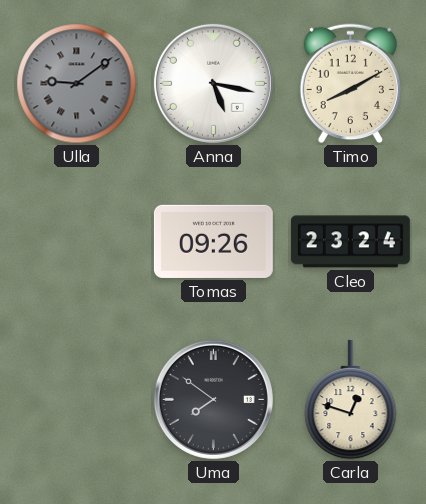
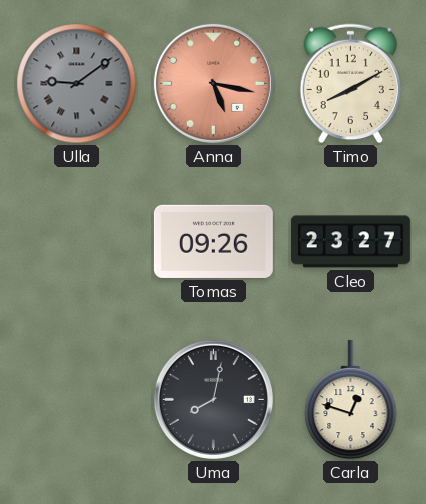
Anna dial: white -> salmon
Cleo: 23:24 -> 23:27
Uma: 7:51 -> 8:02
